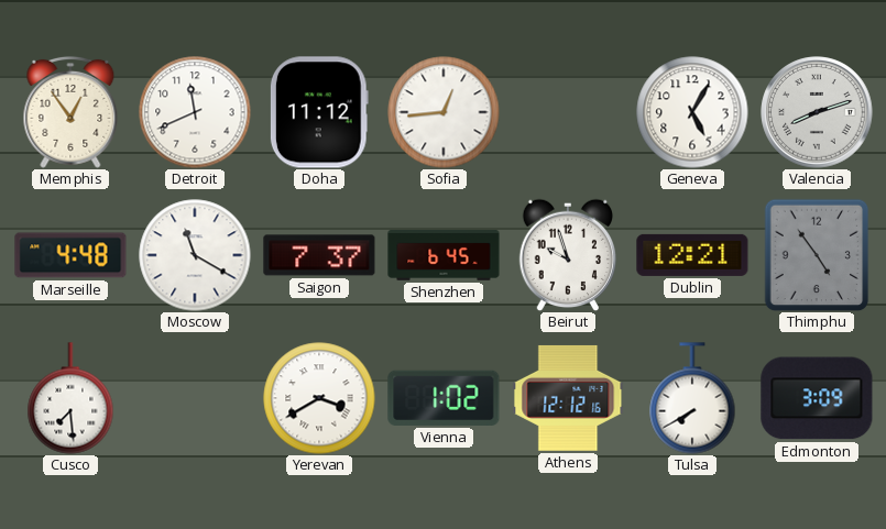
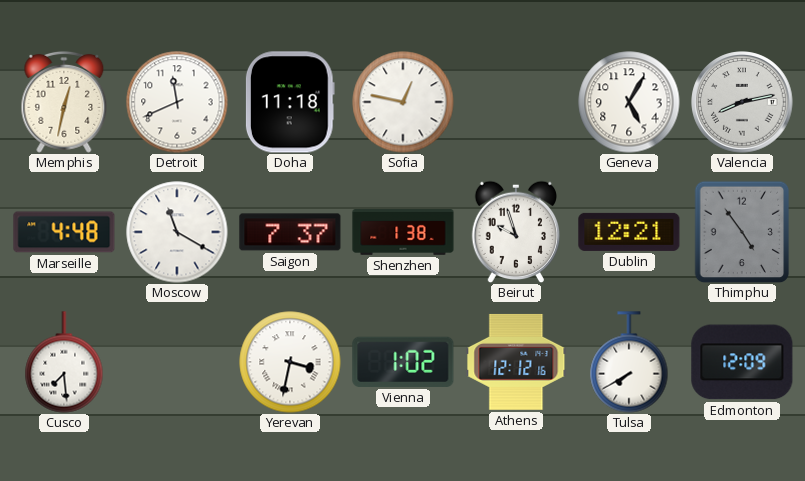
Memphis: 12:54 -> 12:32
Doha: 11:12 -> 11:18
Sofia: 12:44 -> 12:47
Valencia: 8:12 -> 8:13
Shenzhen: 6:45 -> 1:38
Yerevan: 3:40 -> 3:32
Edmonton: 3:09 -> 12:09
